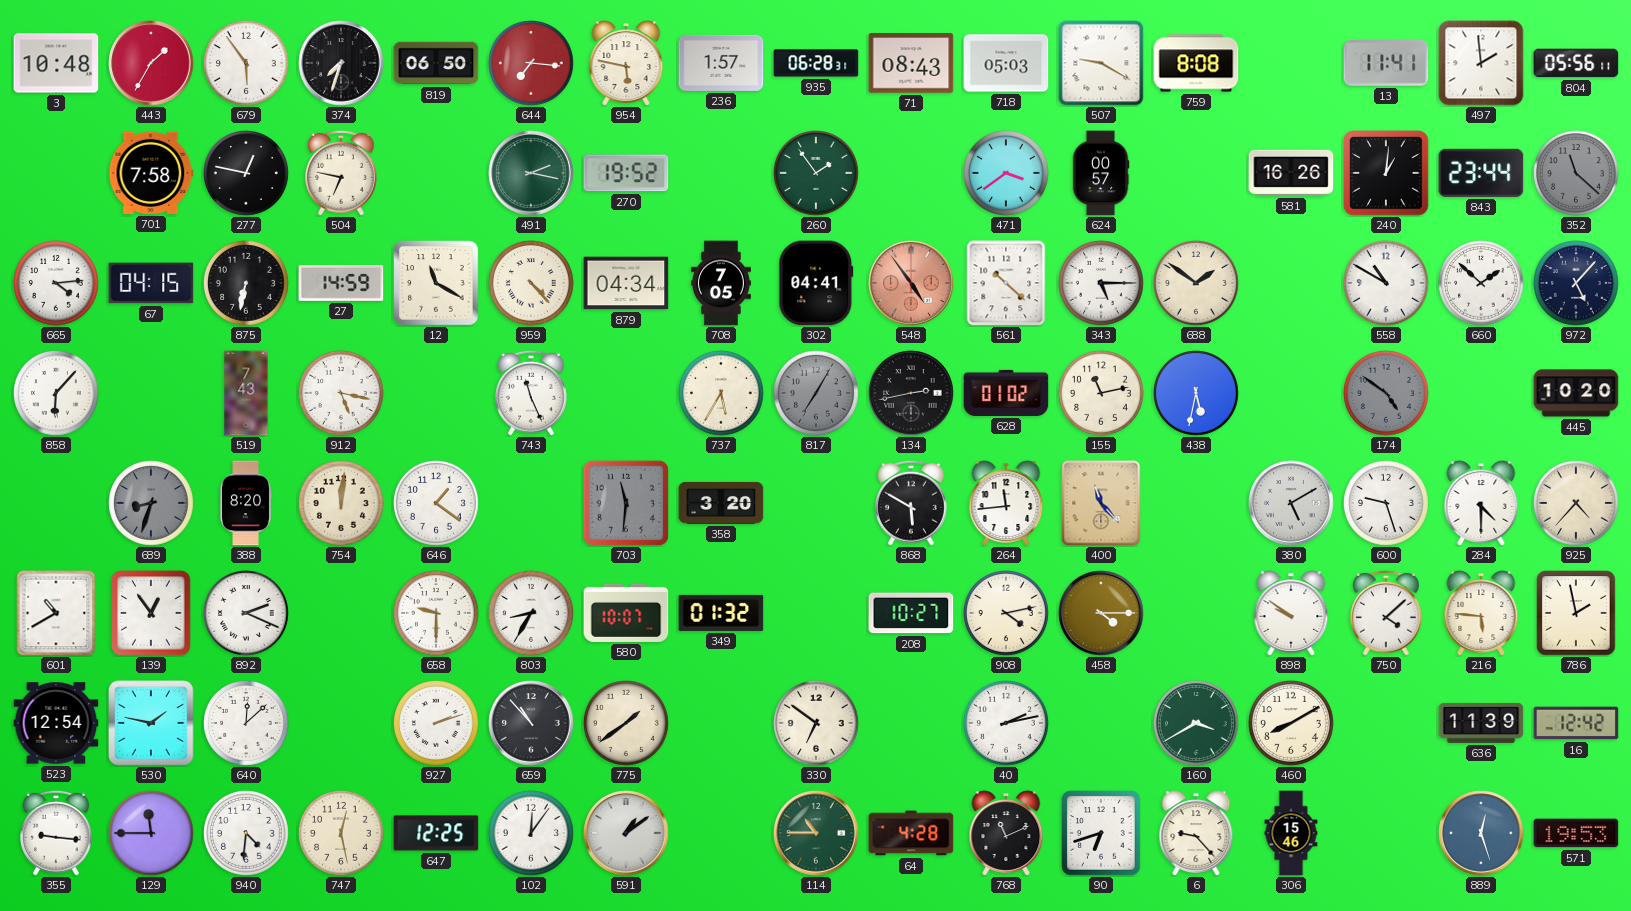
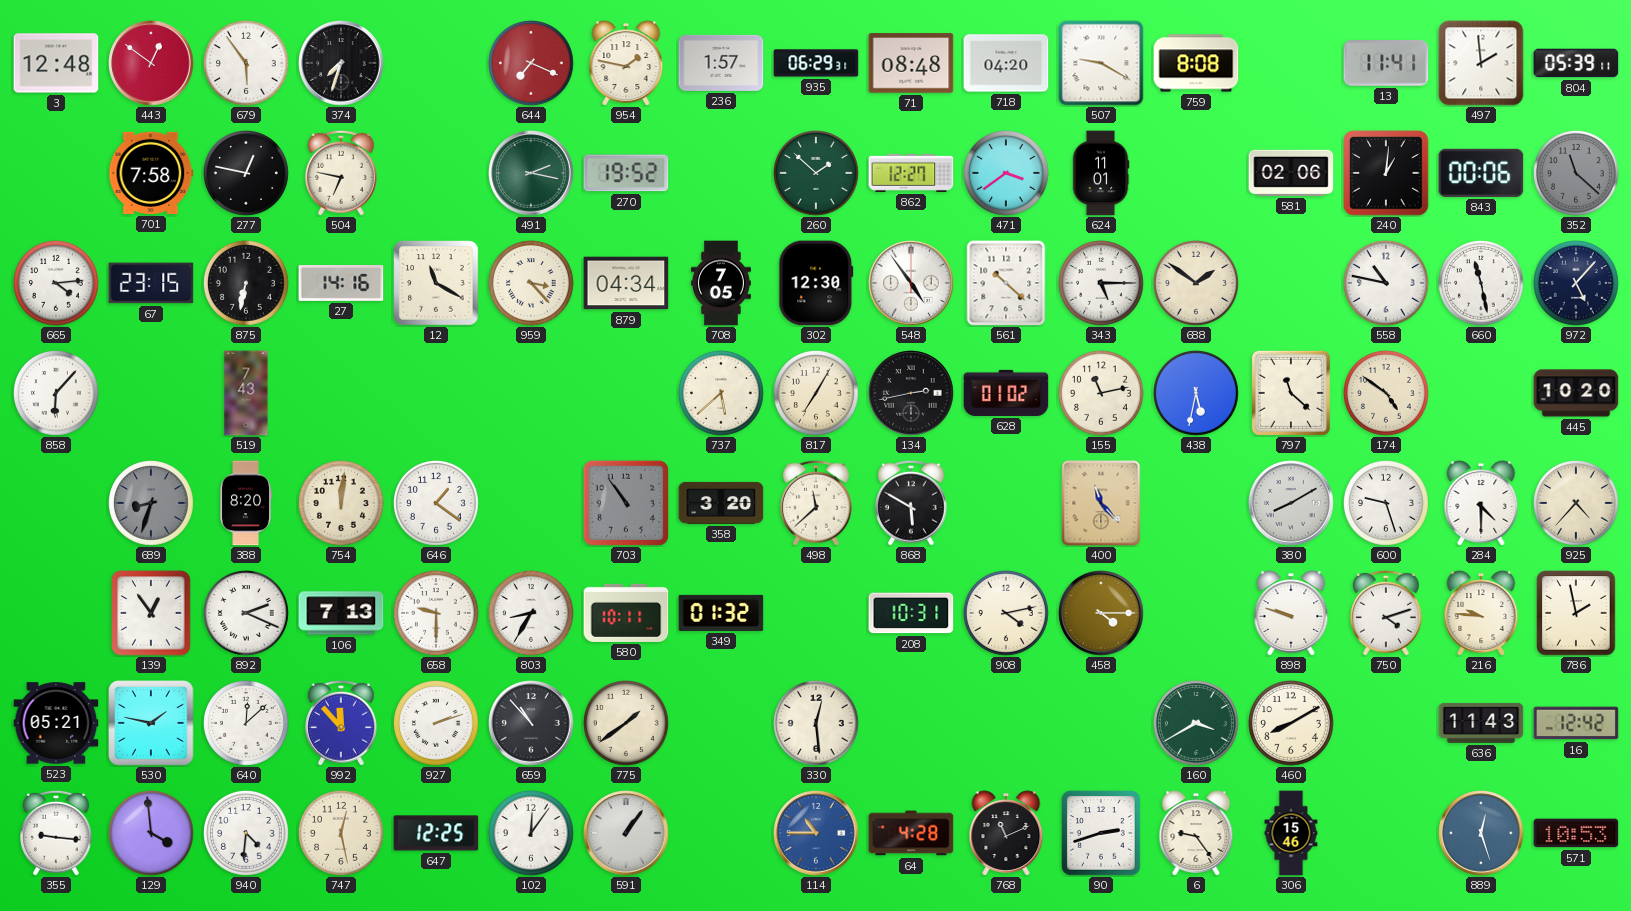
3: 10:48 -> 12:48
443: 1:35 -> 12:51
819: 06:50 -> none
644: 7:16 -> 7:19
954: 5:47 -> 1:47
935: 06:28 -> 06:29
71: 08:43 -> 08:48
718: 05:03 -> 04:20
804: 05:56 -> 05:39
260: 1:54 -> 1:52
862: none -> 12:27
624: 00:57 -> 11:01
581: 16:26 -> 02:06
843: 23:44 -> 00:06
67: 04:15 -> 23:15
27: 14:59 -> 14:16
959: 4:23 -> 3:23
302: 04:41 -> 12:30
548 dial: salmon -> white
558: 10:50 -> 10:47
660: 1:52 -> 11:28
912: 5:17 -> none
743: 11:26 -> none
737: 5:35 -> 5:38
817 dial: grey -> cream
797: none -> 11:22
174 dial: grey -> cream
703: 11:31 -> 10:54
498: none -> 11:38
264: 11:44 -> none
380: 5:10 -> 8:10
601: 10:40 -> none
106: none -> 7:13
580: 10:07 -> 10:11
208: 10:27 -> 10:31
898: 9:51 -> 9:48
750: 4:08 -> 4:12
216: 5:46 -> 9:46
523: 12:54 -> 05:21
992: none -> 11:53
330: 6:51 -> 12:29
40: 2:13 -> none
636: 11:39 -> 11:43
129: 11:45 -> 3:59
591: 1:09 -> 1:06
114 dial: green -> blue
90: 6:42 -> 2:42
6: 9:23 -> 9:24
571: 19:53 -> 10:53
